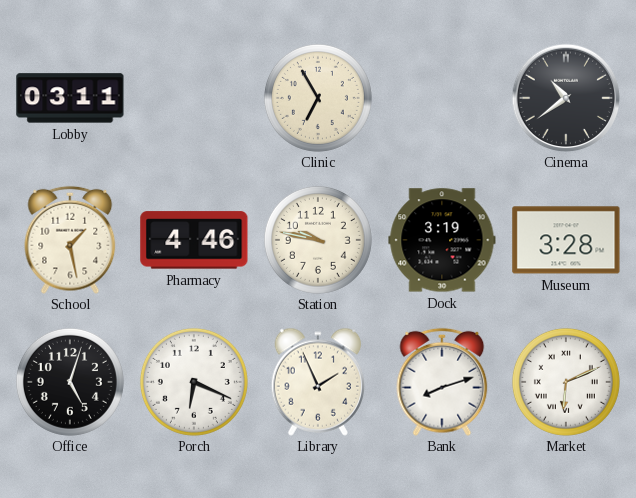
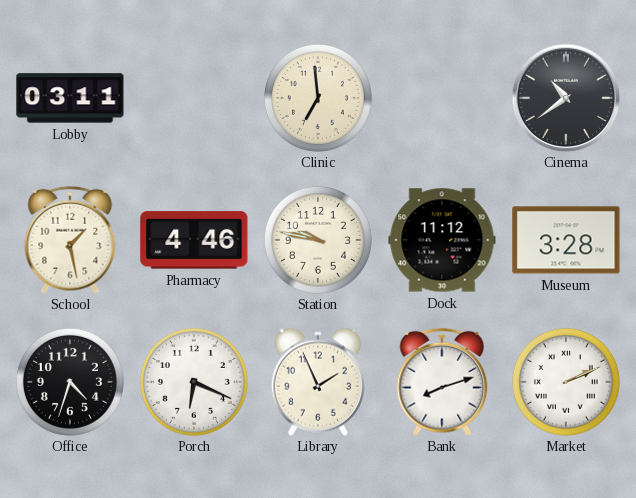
Clinic: 6:55 -> 6:59
Dock: 3:19 -> 11:12
Office: 5:03 -> 4:33
Market: 6:11 -> 2:11
